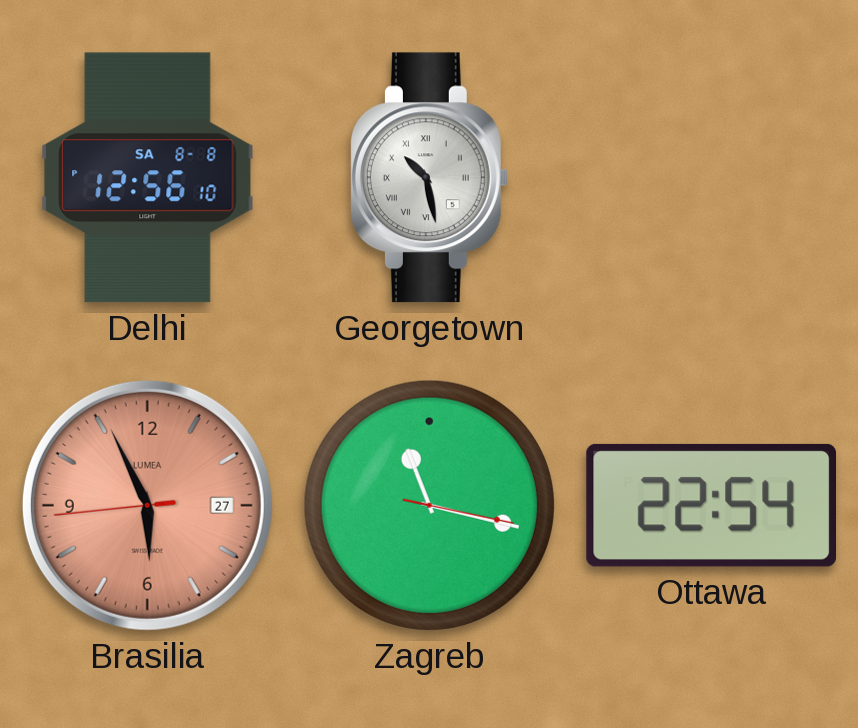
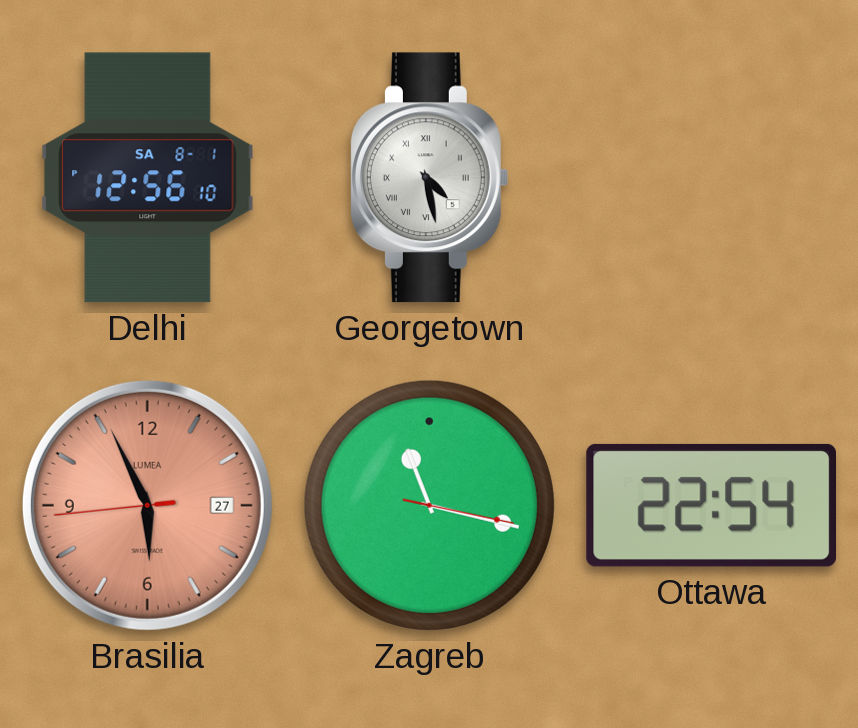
Delhi date: SA 8-8 -> SA 8-1
Georgetown: 10:28 -> 4:28
